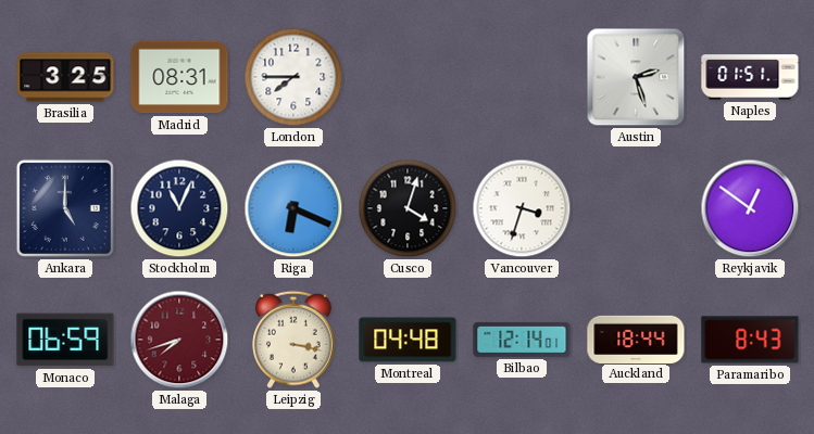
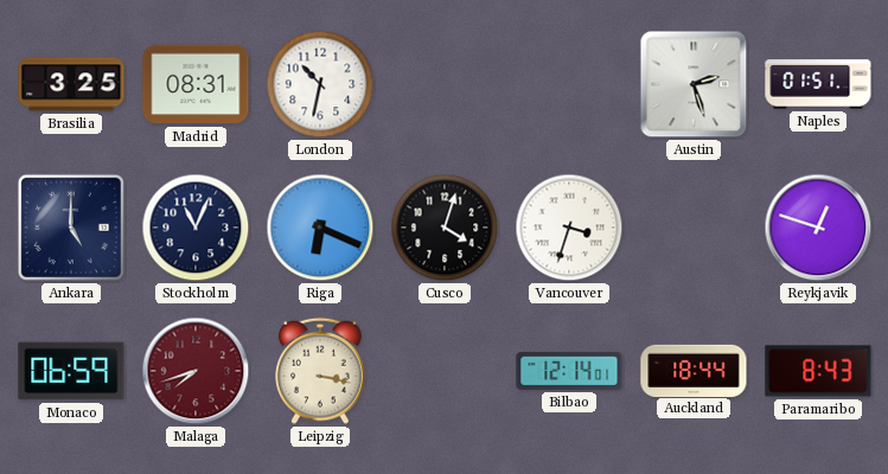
London: 7:45 -> 10:32
Reykjavik: 12:51 -> 12:48
Montreal: 04:48 -> none
